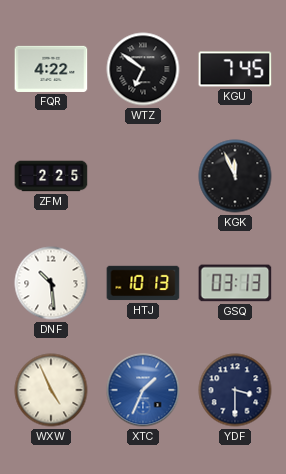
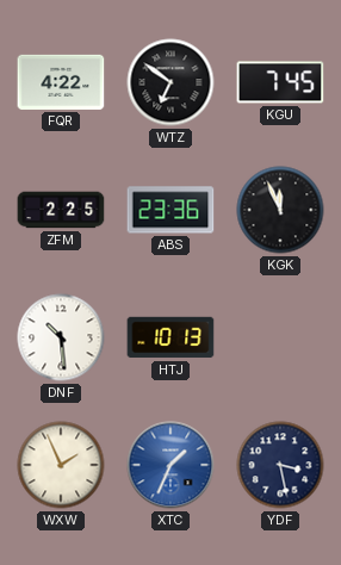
ABS: none -> 23:36
GSQ: 03:13 -> none
WXW: 4:56 -> 1:56
YDF: 3:30 -> 3:28
